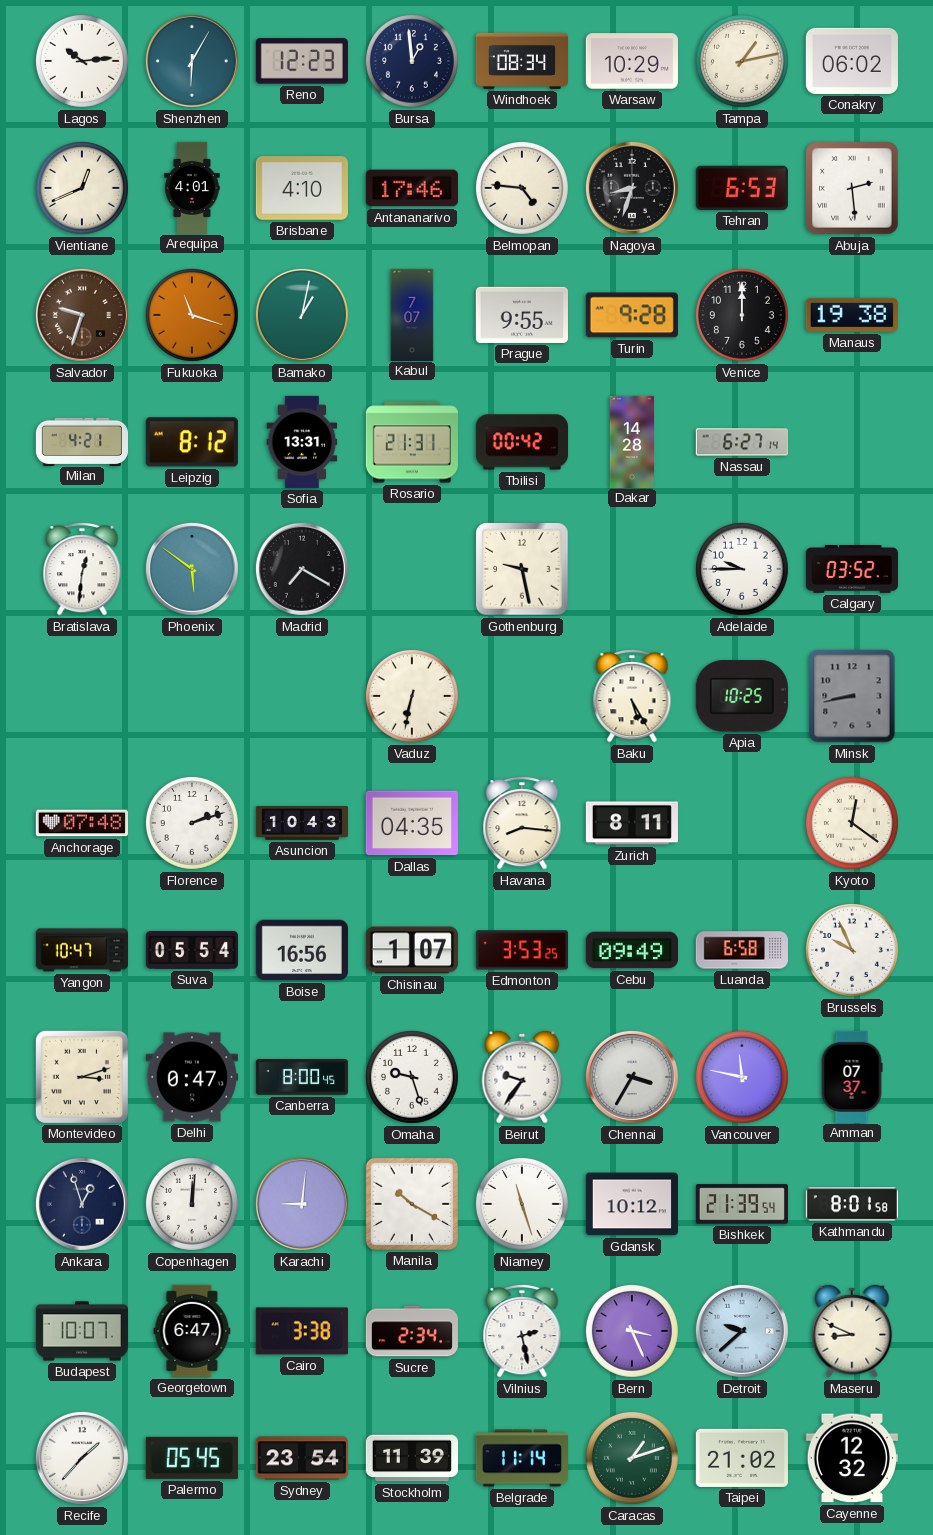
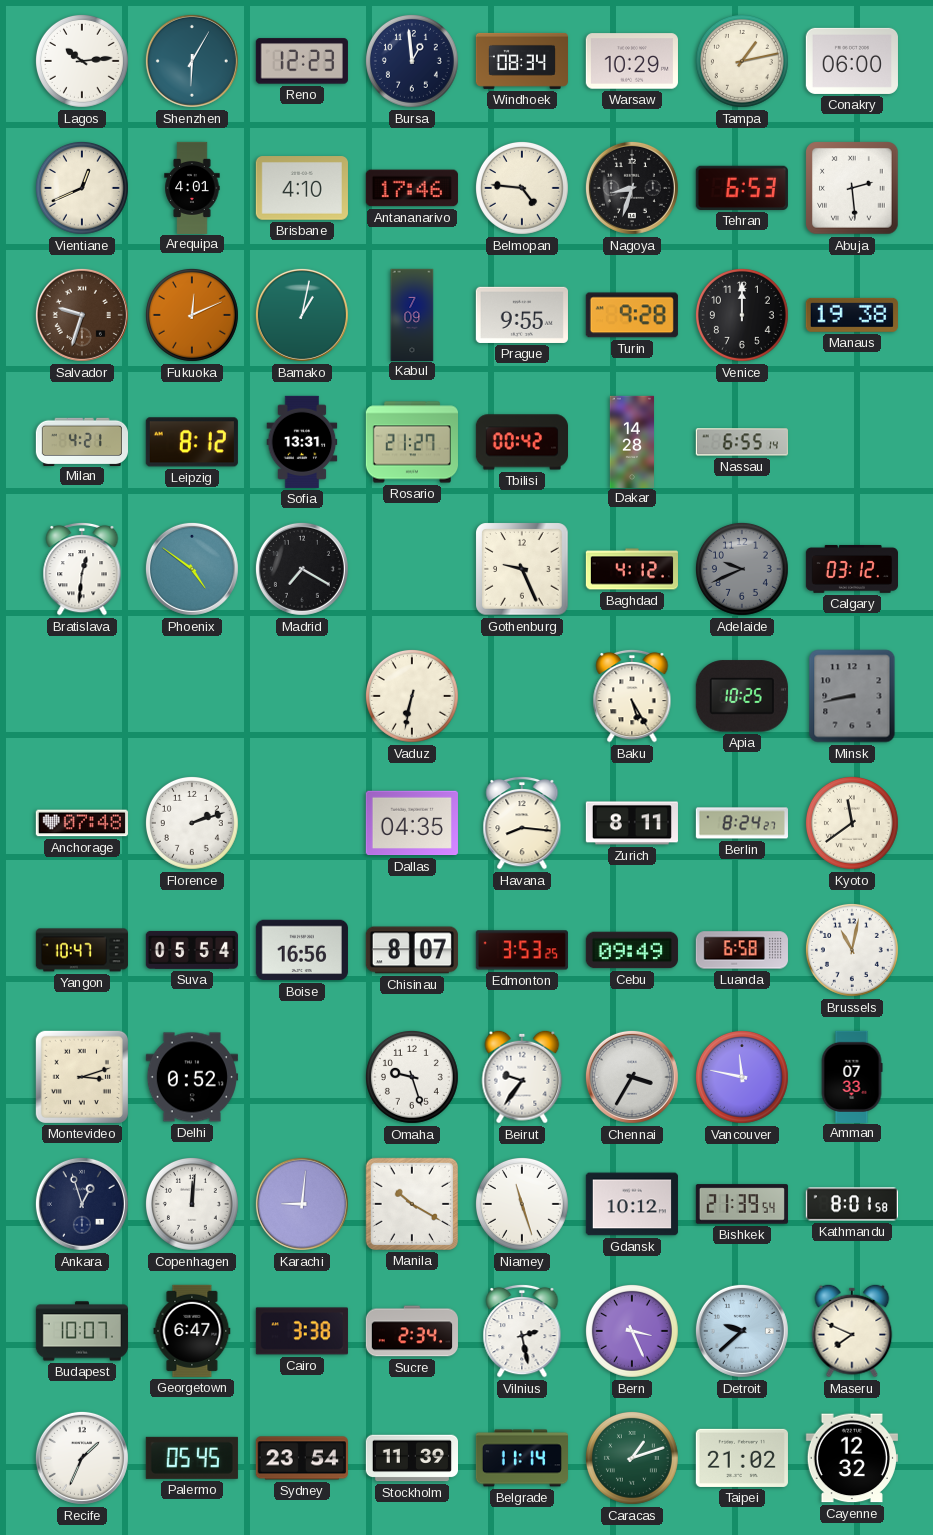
Conakry: 06:02 -> 06:00
Fukuoka: 11:18 -> 12:11
Kabul: 7:07 -> 7:09
Rosario: 21:31 -> 21:27
Nassau: 6:27 -> 6:55
Phoenix: 5:51 -> 4:51
Gothenburg: 9:28 -> 9:26
Baghdad: none -> 4:12
Adelaide: 9:45 -> 9:41
Adelaide dial: white -> grey
Calgary: 03:52 -> 03:12
Asuncion: 10:43 -> none
Berlin: none -> 8:24
Kyoto: 12:21 -> 11:39
Chisinau: 1:07 -> 8:07
Brussels: 9:56 -> 11:02
Delhi: 0:47 -> 0:52
Canberra: 8:00 -> none
Amman: 07:37 -> 07:33
Maseru: 8:49 -> 7:49
Recife: 1:37 -> 1:34
